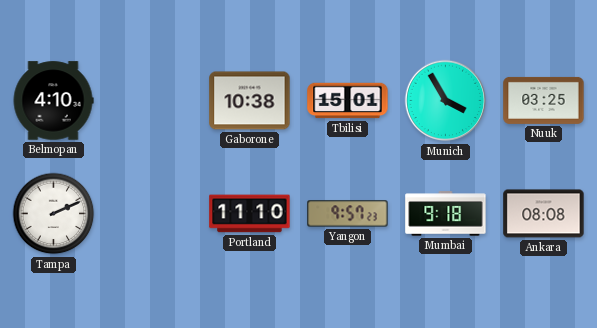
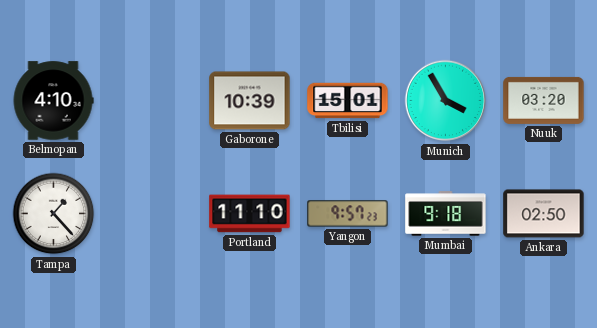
Gaborone: 10:38 -> 10:39
Nuuk: 03:25 -> 03:20
Tampa: 2:11 -> 1:23
Ankara: 08:08 -> 02:50
